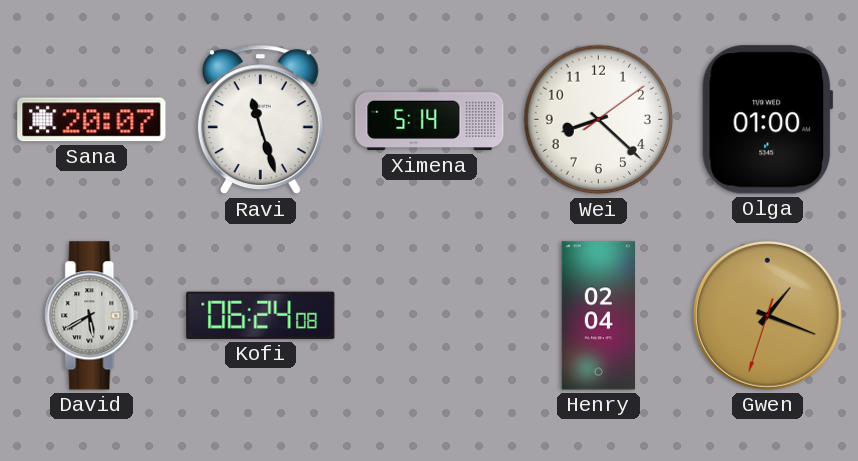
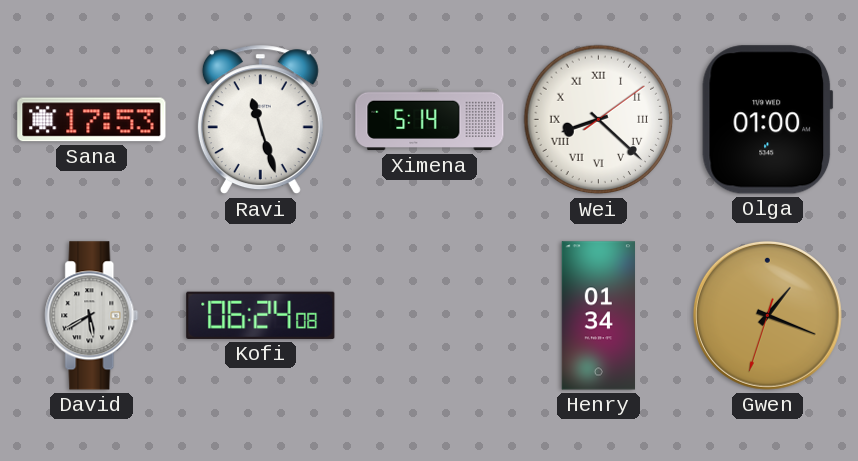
Sana: 20:07 -> 17:53
Wei numerals: Arabic -> Roman
Henry: 02:04 -> 01:34
